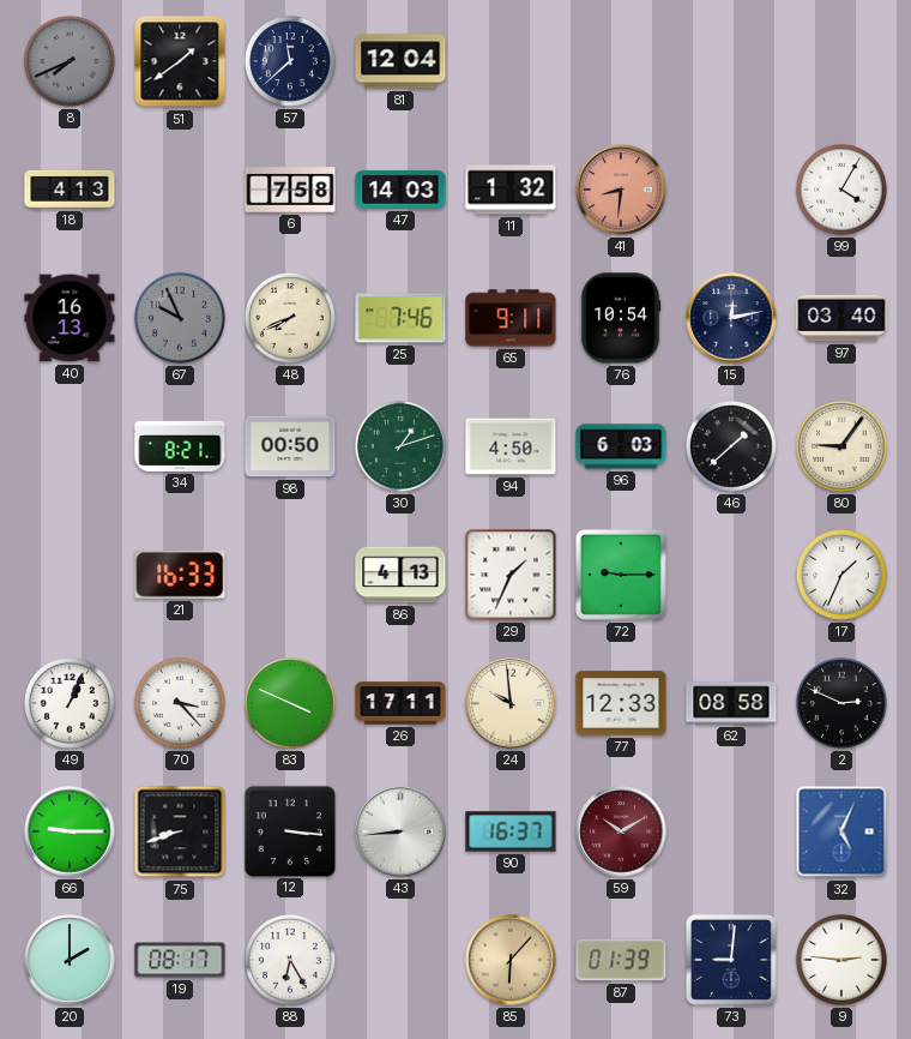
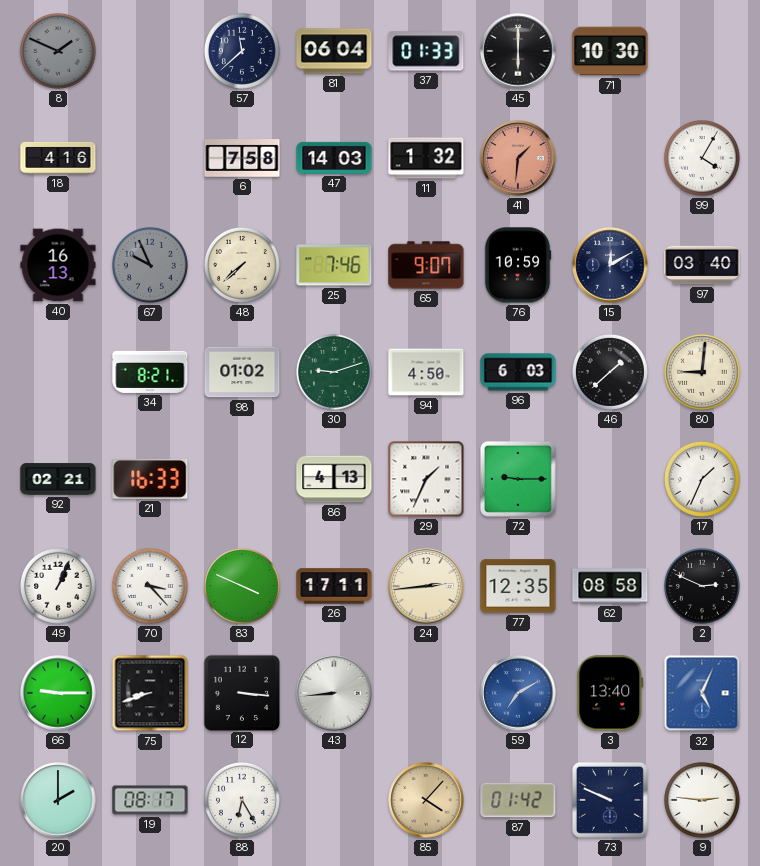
8: 7:41 -> 1:49
51: 1:39 -> none
81: 12:04 -> 06:04
37: none -> 01:33
45: none -> 6:00
71: none -> 10:30
18: 4:13 -> 4:16
41: 8:31 -> 1:31
48: 7:41 -> 7:38
65: 9:11 -> 9:07
76: 10:54 -> 10:59
15: 12:13 -> 12:10
98: 00:50 -> 01:02
30: 1:12 -> 9:12
80: 9:06 -> 9:01
92: none -> 02:21
24: 9:59 -> 2:44
77: 12:33 -> 12:35
90: 16:37 -> none
59: 10:10 -> 7:10
59 dial: burgundy -> blue
3: none -> 13:40
85: 6:07 -> 4:07
87: 01:39 -> 01:42
73: 9:01 -> 9:49
